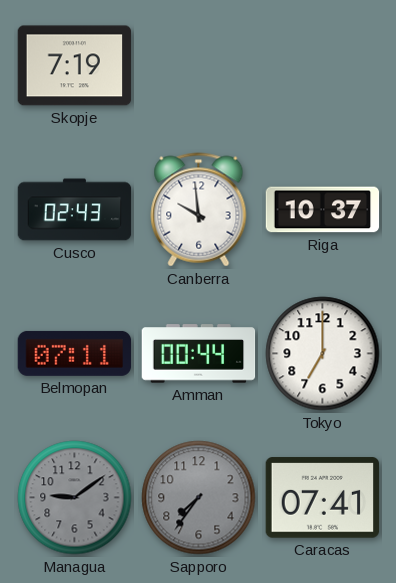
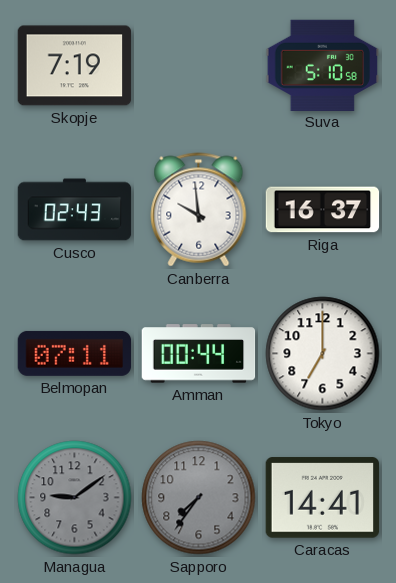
Suva: none -> 5:10
Riga: 10:37 -> 16:37
Caracas: 07:41 -> 14:41
